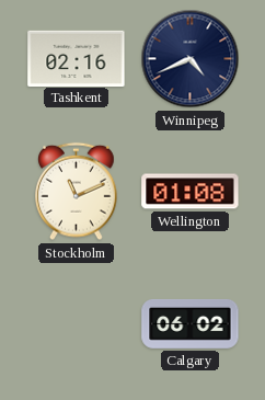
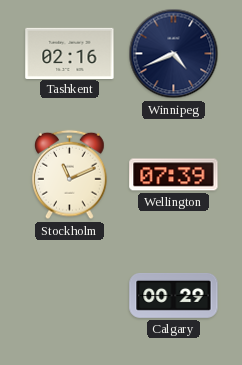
Wellington: 01:08 -> 07:39
Calgary: 06:02 -> 00:29
